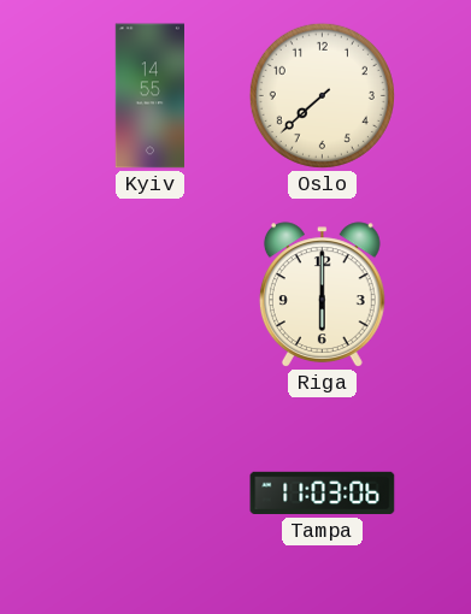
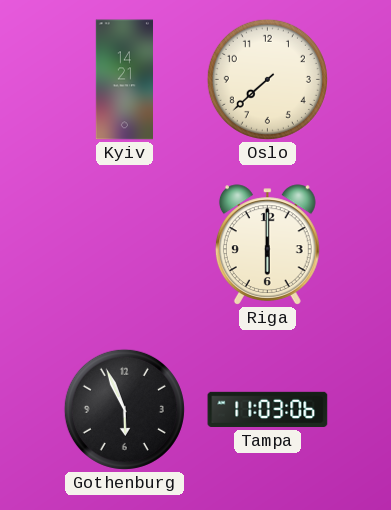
Kyiv: 14:55 -> 14:21
Gothenburg: none -> 5:56
